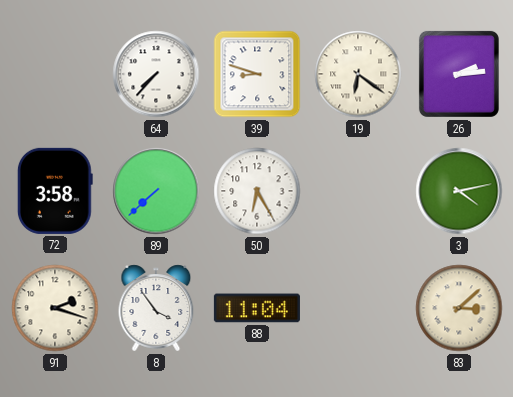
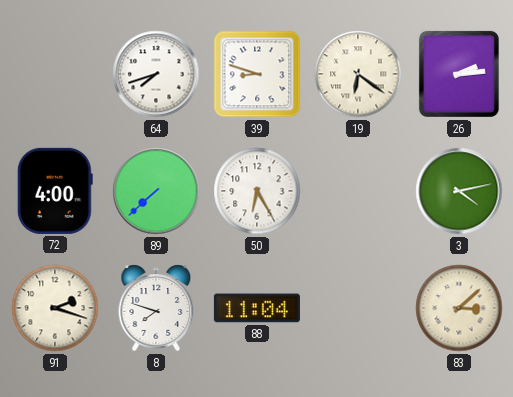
64: 7:37 -> 7:42
72: 3:58 -> 4:00
8: 3:54 -> 7:48
